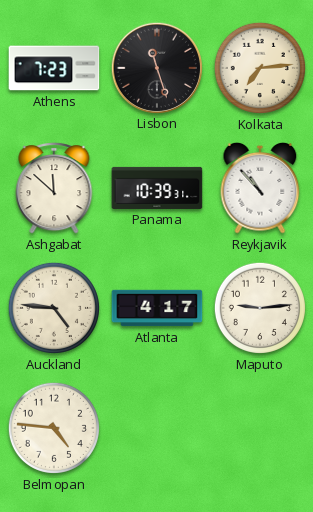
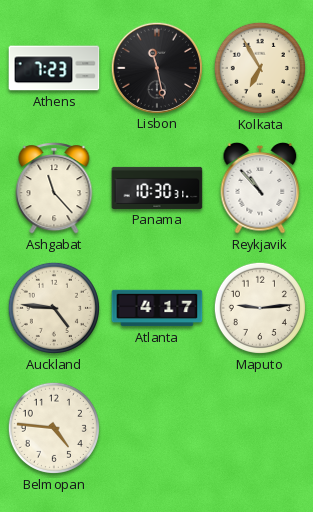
Lisbon: 11:27 -> 11:28
Kolkata: 7:14 -> 6:55
Ashgabat: 11:52 -> 11:23
Panama: 10:39 -> 10:30
